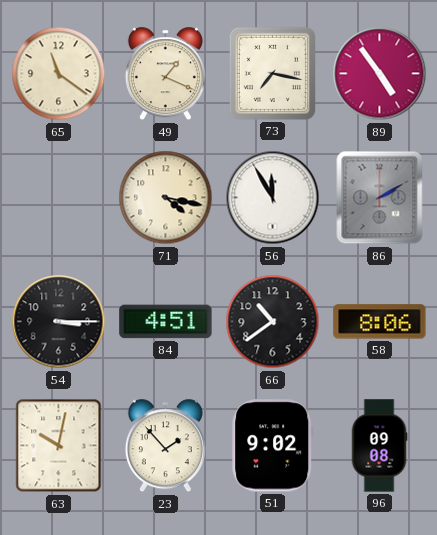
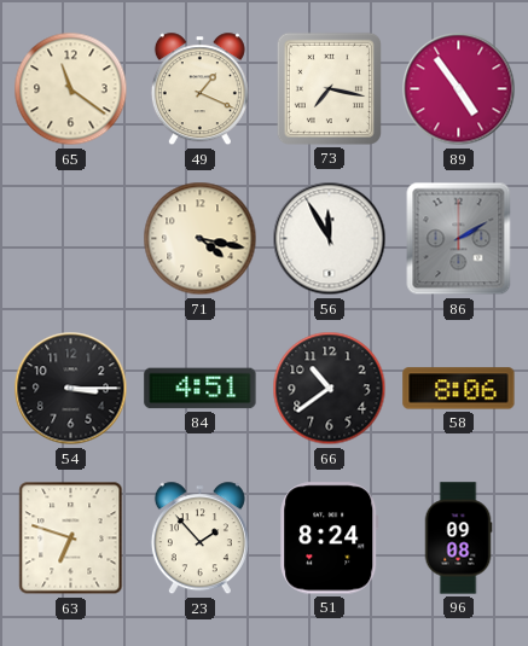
63: 10:02 -> 6:48
51: 9:02 -> 8:24
